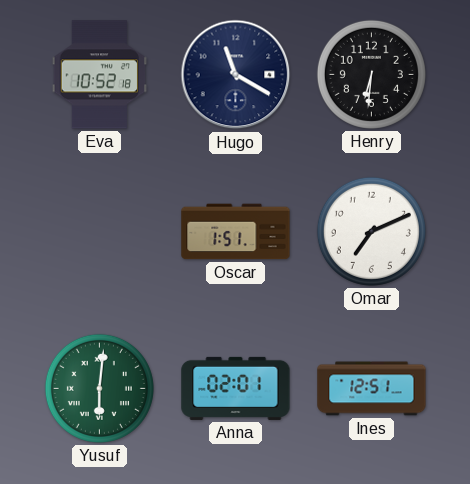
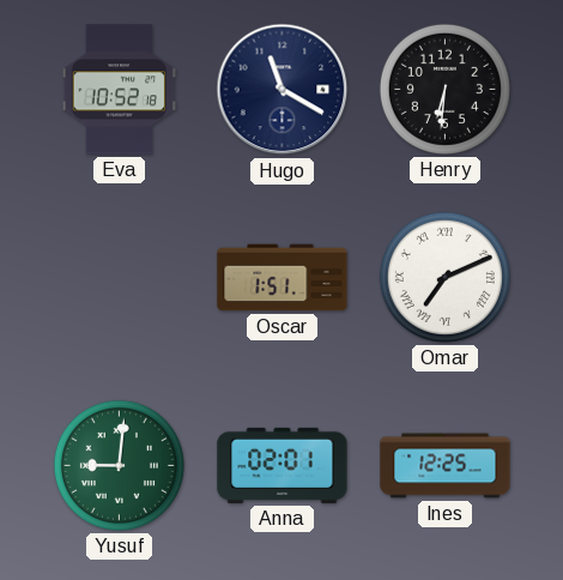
Omar numerals: Arabic -> Roman
Yusuf: 6:01 -> 9:01
Ines: 12:51 -> 12:25
